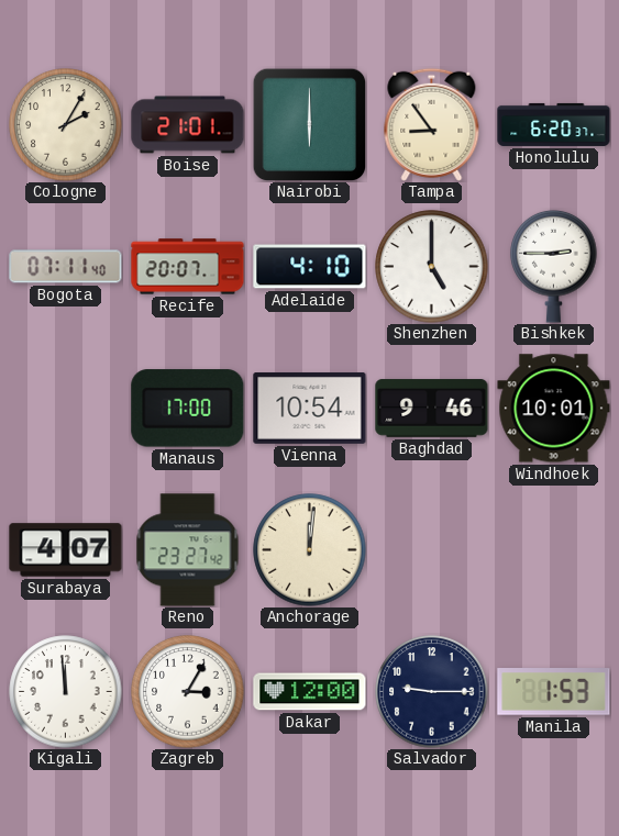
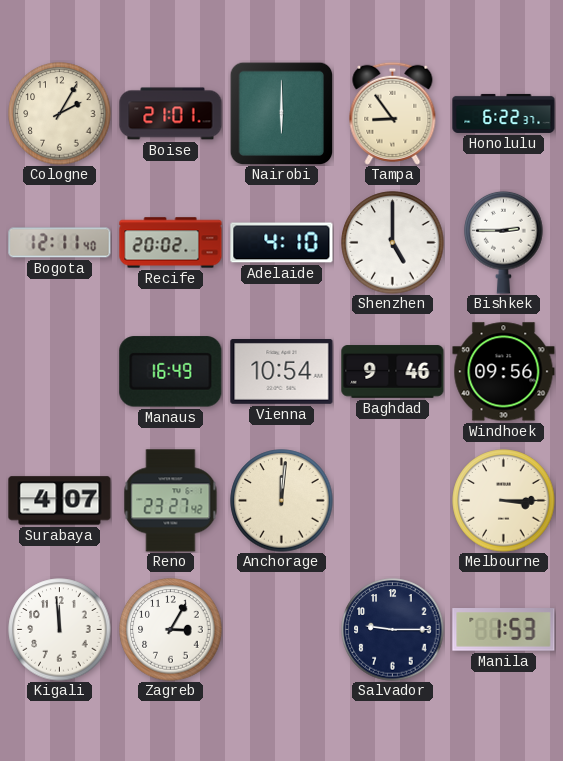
Honolulu: 6:20 -> 6:22
Bogota: 07:11 -> 12:11
Recife: 20:07 -> 20:02
Manaus: 17:00 -> 16:49
Windhoek: 10:01 -> 09:56
Melbourne: none -> 3:15
Dakar: 12:00 -> none
